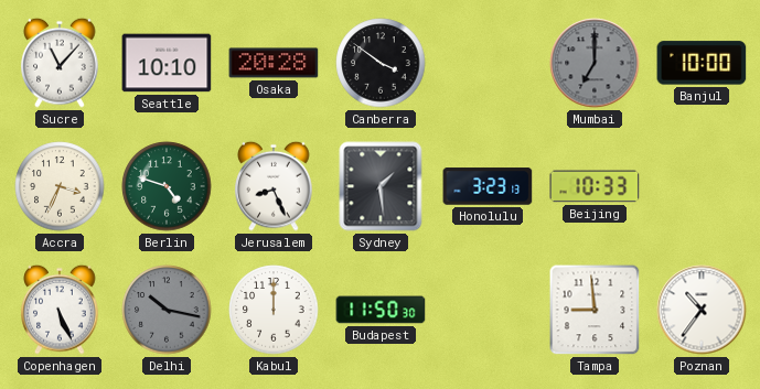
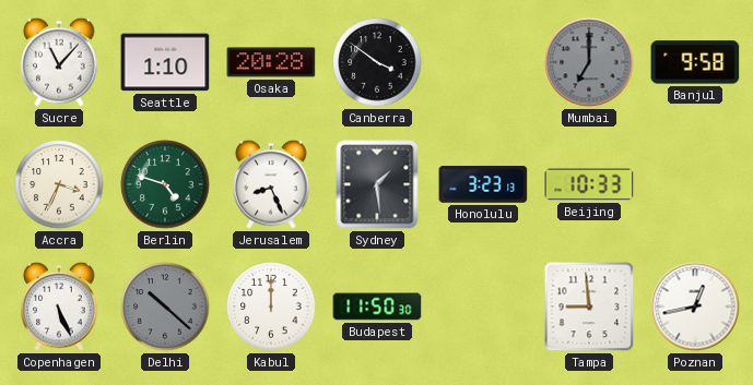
Seattle: 10:10 -> 1:10
Banjul: 10:00 -> 9:58
Delhi: 10:17 -> 10:22
Poznan: 10:36 -> 12:43
